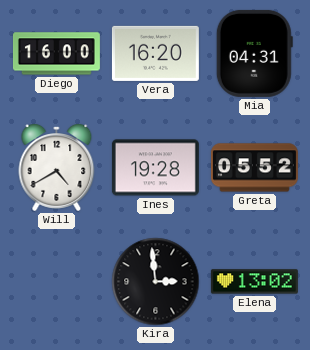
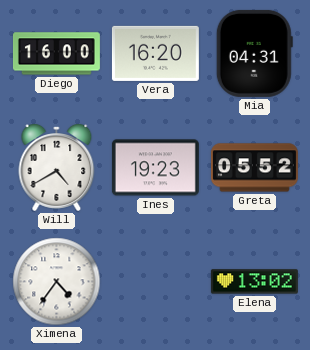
Ines: 19:28 -> 19:23
Ximena: none -> 4:36
Kira: 2:59 -> none
